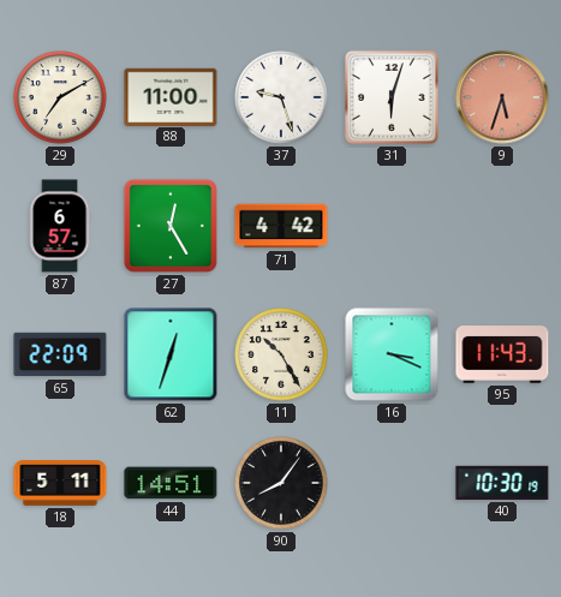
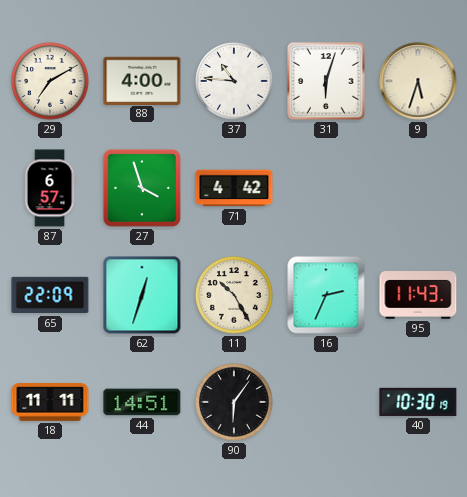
88: 11:00 -> 4:00
37: 9:27 -> 10:46
9 dial: salmon -> cream
27: 12:25 -> 3:57
16: 3:19 -> 2:34
18: 5:11 -> 11:11
90: 8:06 -> 6:06
